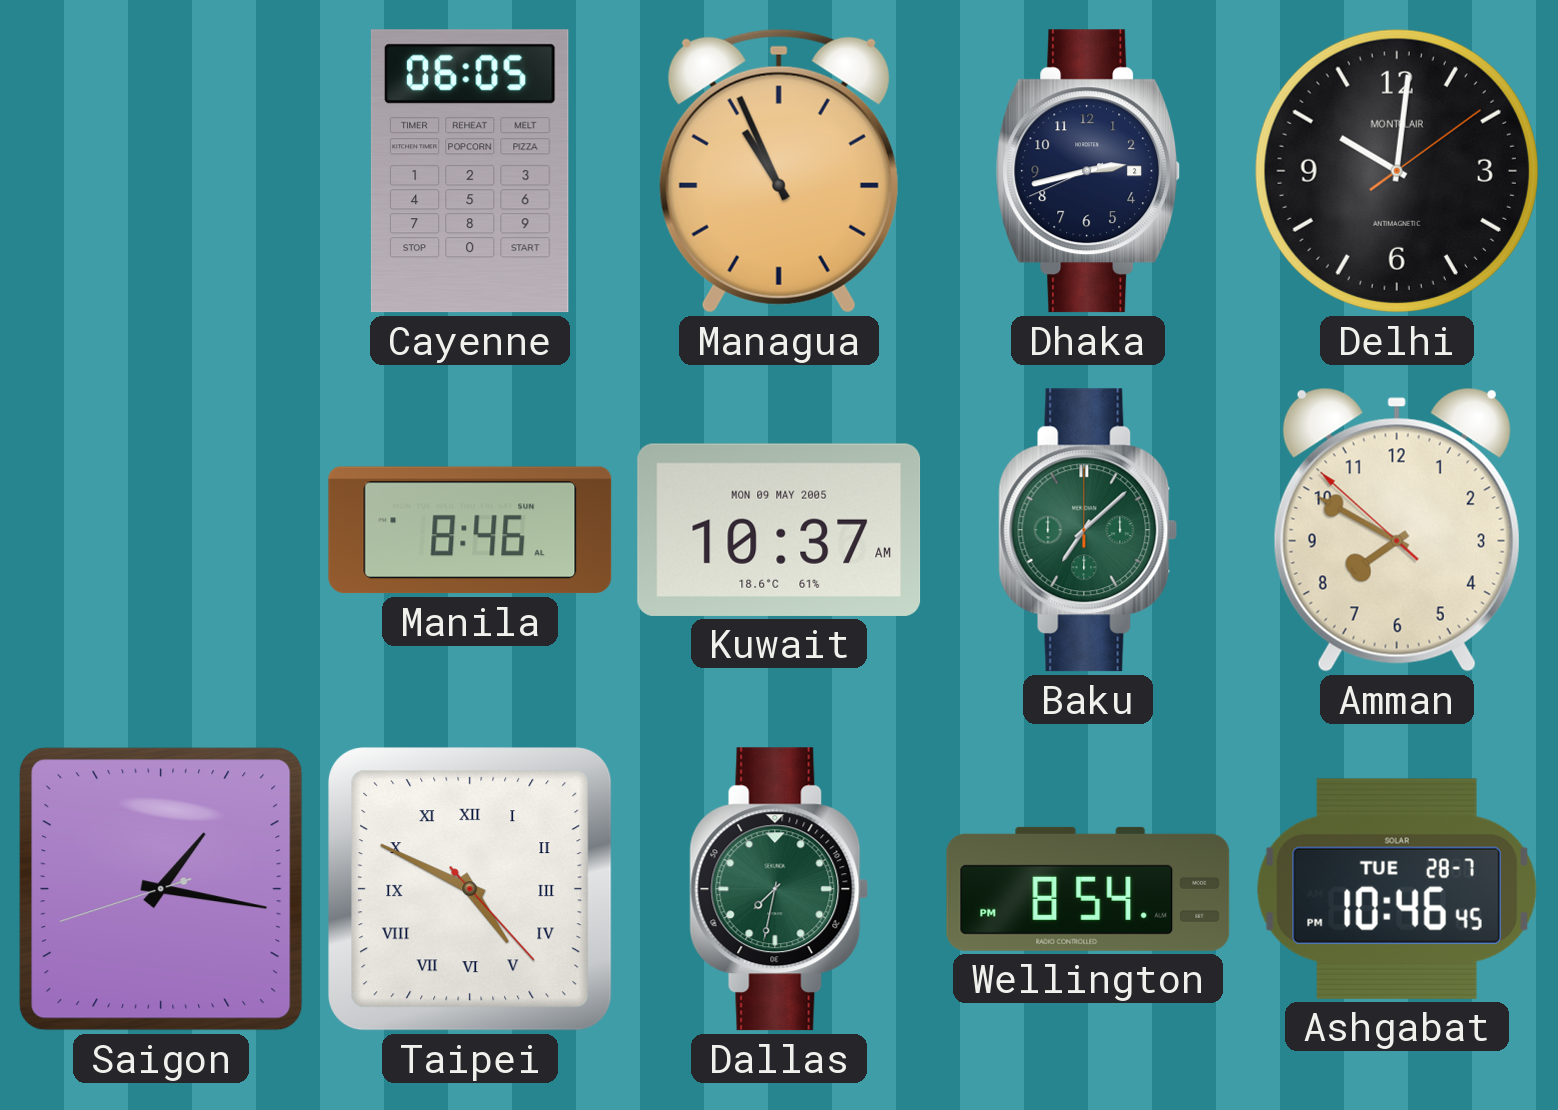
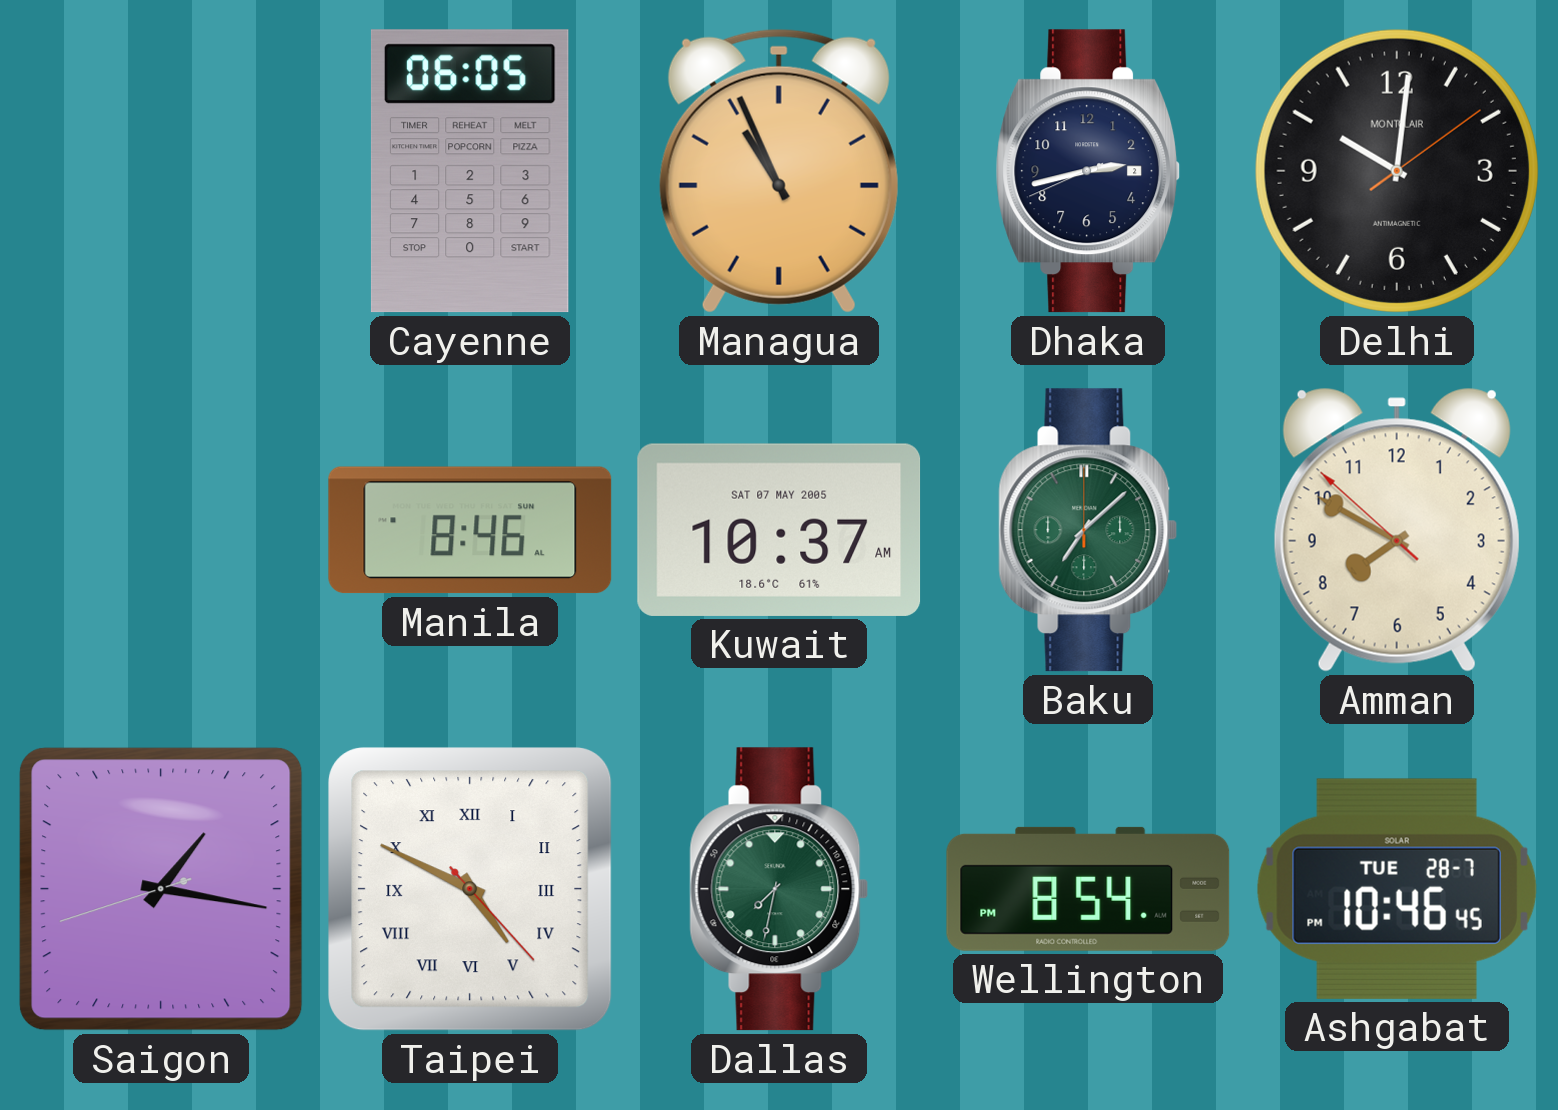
Kuwait date: MON 09 MAY 2005 -> SAT 07 MAY 2005
